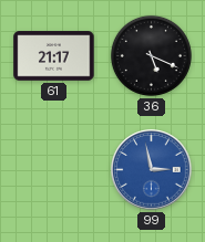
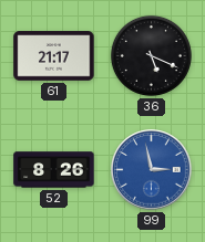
52: none -> 8:26
